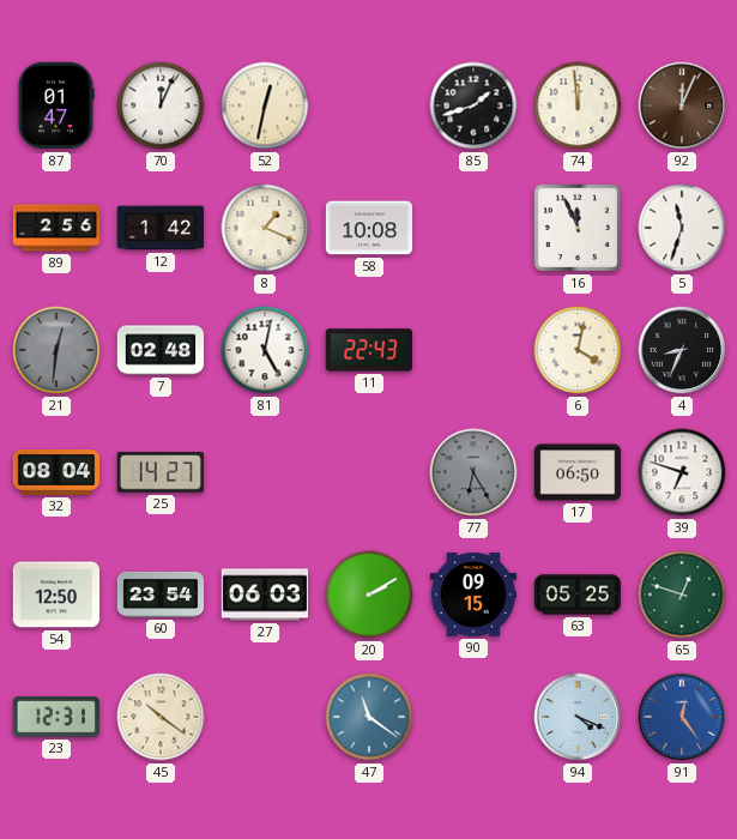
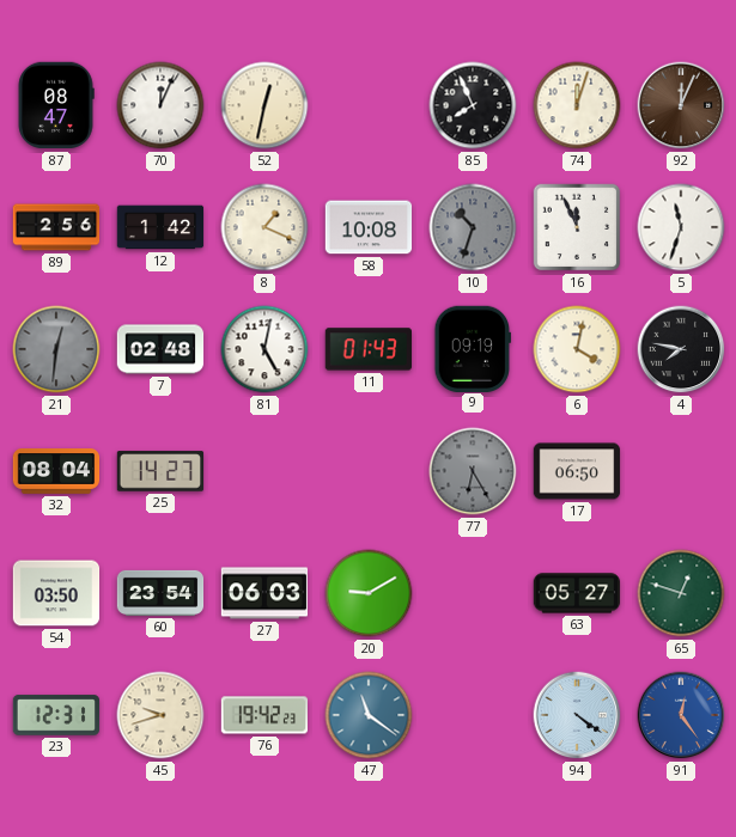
87: 01:47 -> 08:47
85: 1:42 -> 7:56
74: 11:59 -> 12:03
10: none -> 10:33
11: 22:43 -> 01:43
9: none -> 09:19
4: 8:34 -> 7:47
39: 6:48 -> none
54: 12:50 -> 03:50
20: 2:10 -> 9:10
90: 09:15 -> none
63: 05:25 -> 05:27
45: 10:21 -> 9:42
76: none -> 19:42
94: 4:19 -> 4:21
